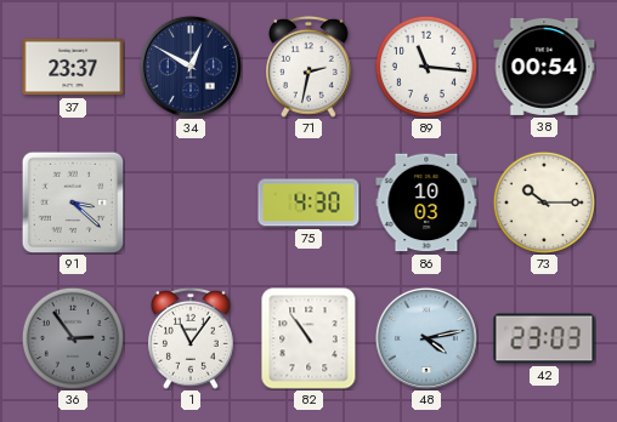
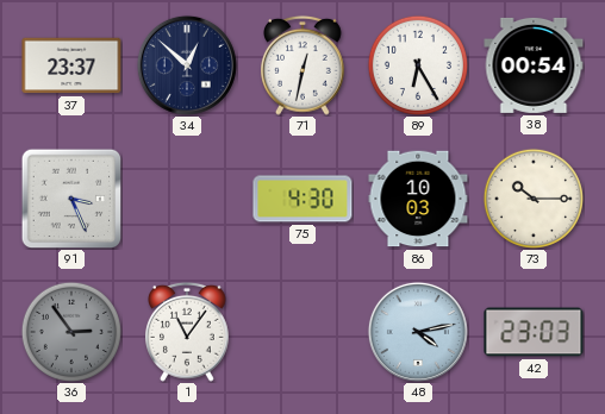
34: 12:50 -> 12:52
71: 2:32 -> 12:32
89: 11:16 -> 6:25
91: 3:22 -> 3:26
82: 10:54 -> none
